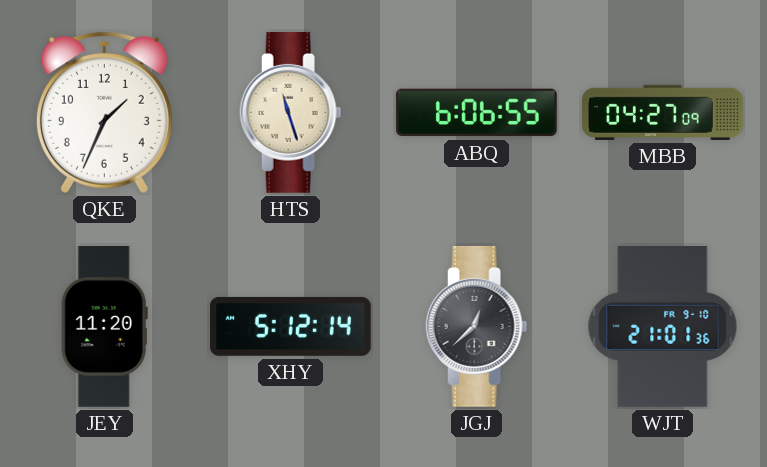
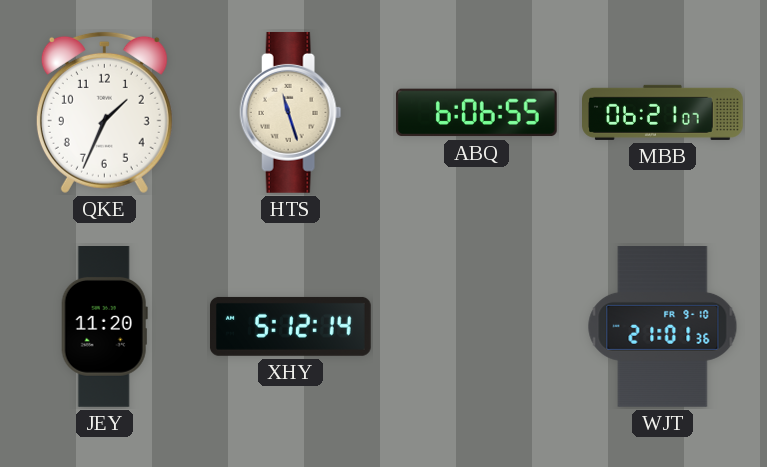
MBB: 04:27 -> 06:21
JGJ: 12:38 -> none
